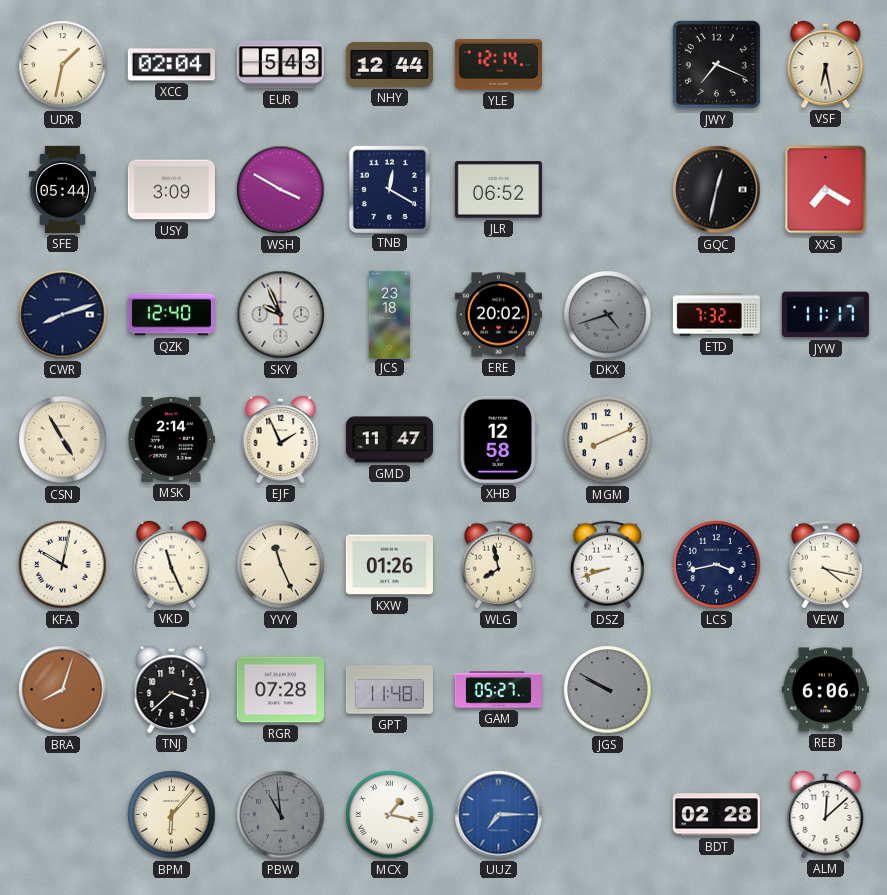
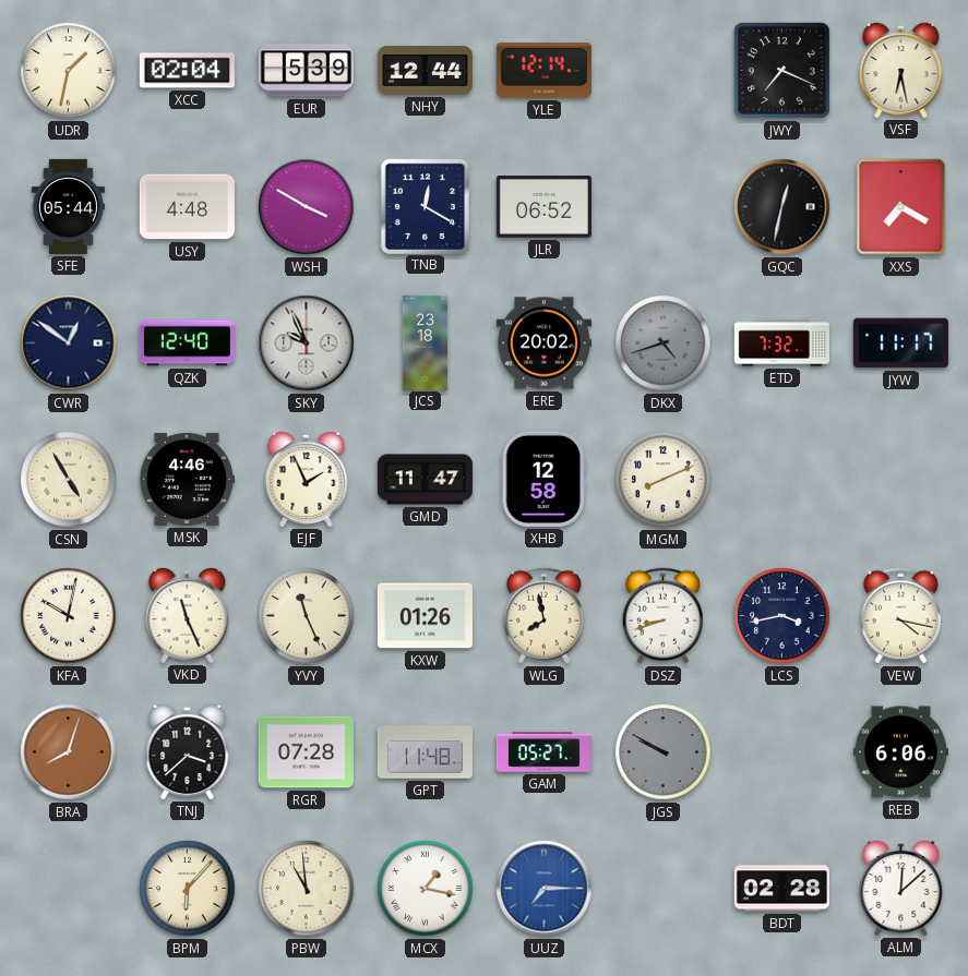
EUR: 5:43 -> 5:39
USY: 3:09 -> 4:48
CWR: 8:12 -> 12:51
MSK: 2:14 -> 4:46
PBW dial: grey -> cream
